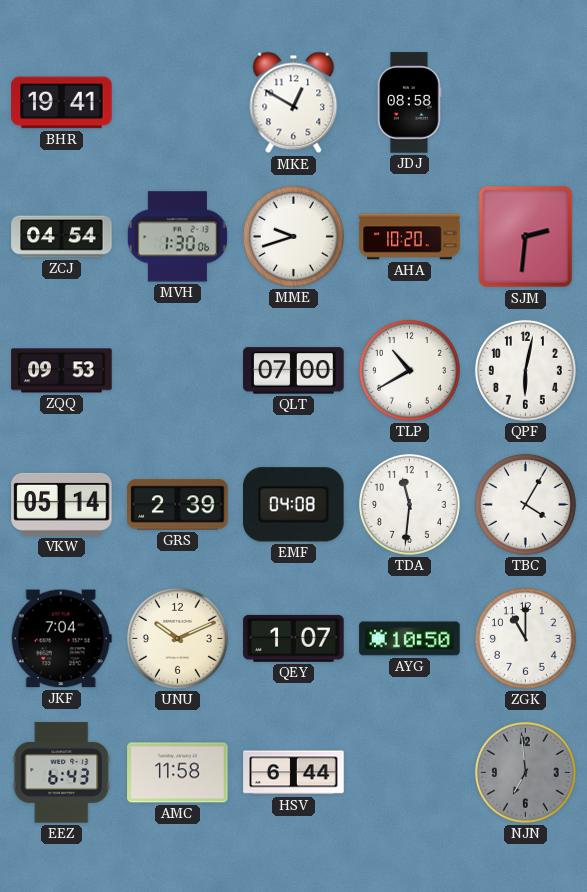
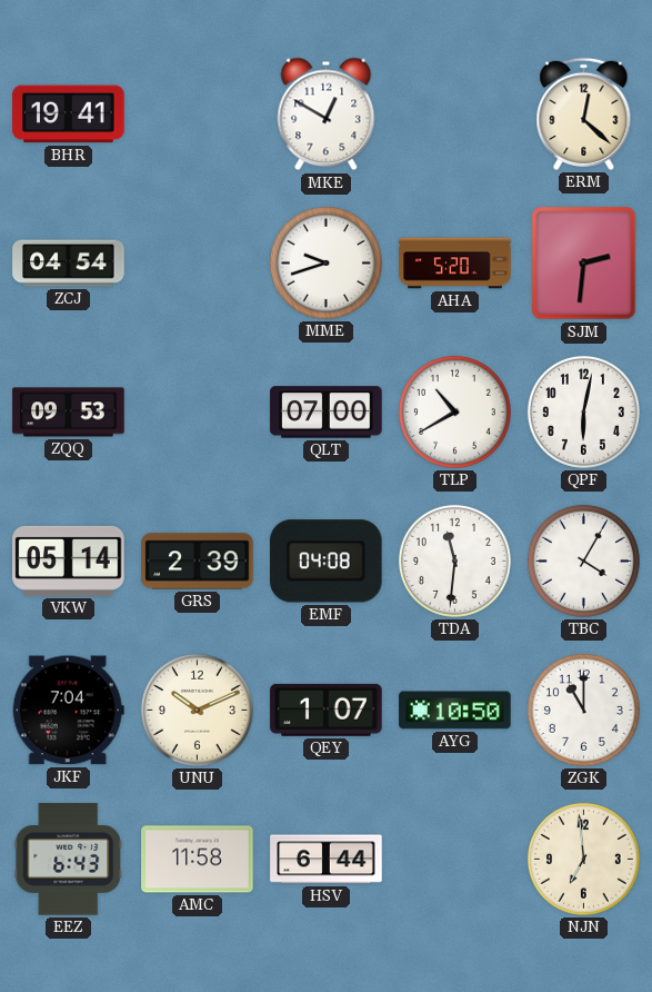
JDJ: 08:58 -> none
ERM: none -> 12:22
MVH: 1:30 -> none
AHA: 10:20 -> 5:20
NJN dial: grey -> cream
